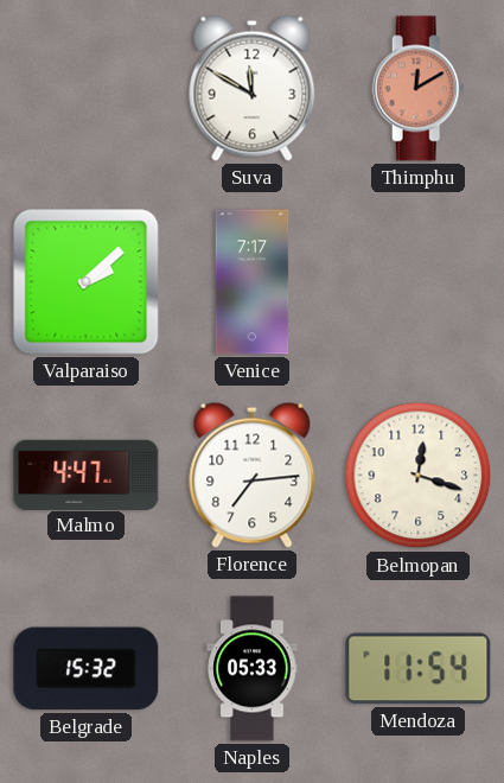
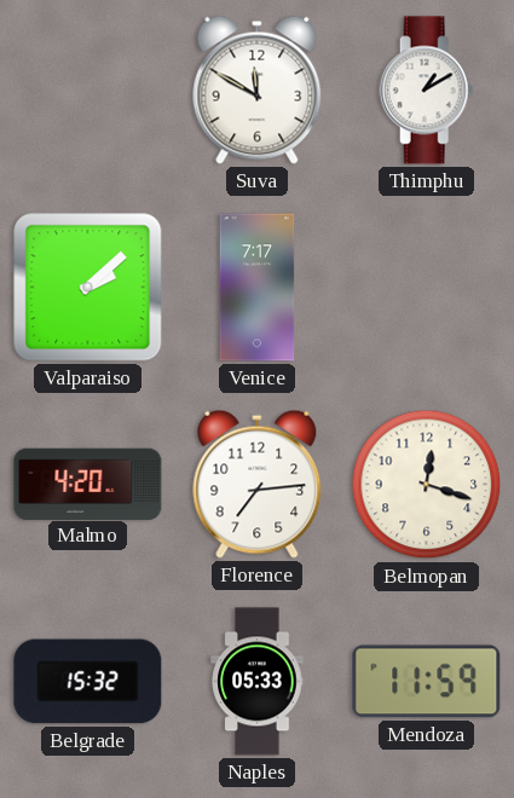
Thimphu: 12:10 -> 1:10
Thimphu dial: salmon -> white
Malmo: 4:47 -> 4:20
Mendoza: 11:54 -> 11:59
